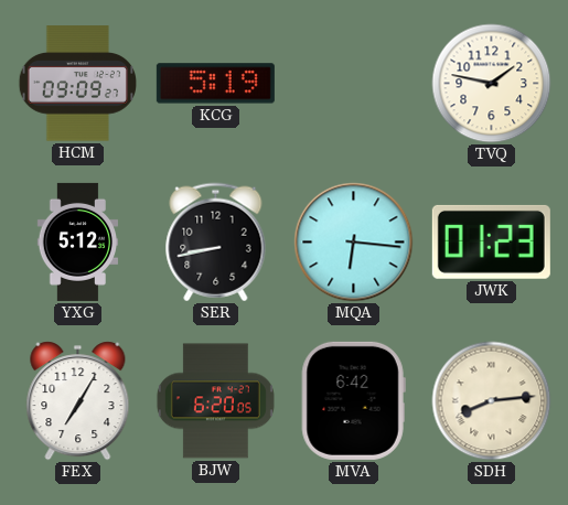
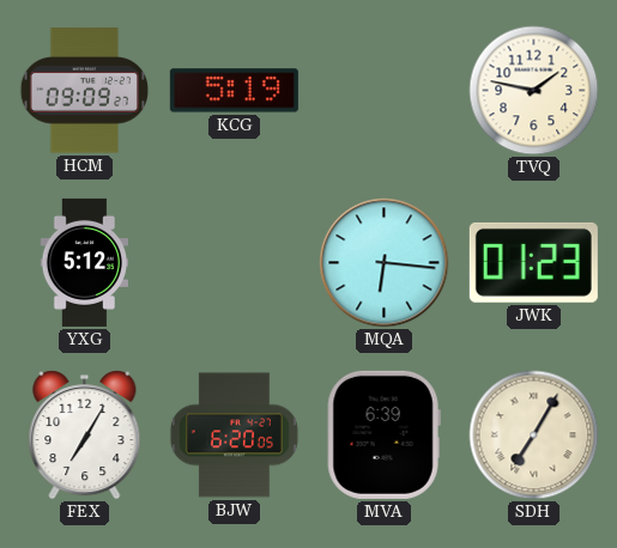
SER: 8:43 -> none
MVA: 6:42 -> 6:39
SDH: 8:14 -> 7:05
